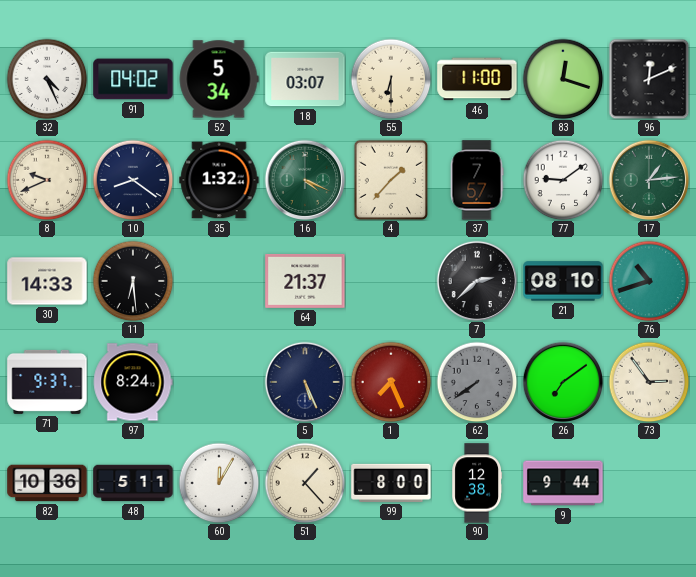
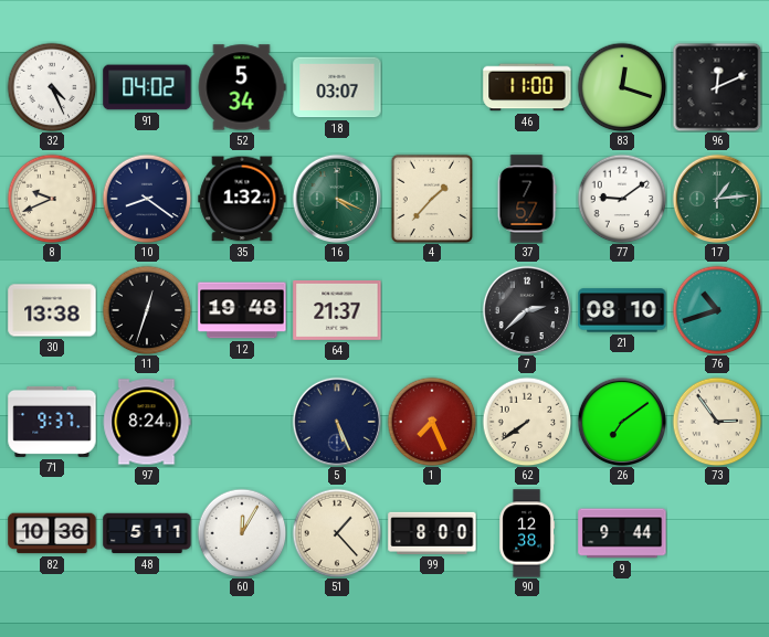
55: 6:30 -> none
30: 14:33 -> 13:38
11: 6:29 -> 12:33
12: none -> 19:48
62 dial: grey -> cream
